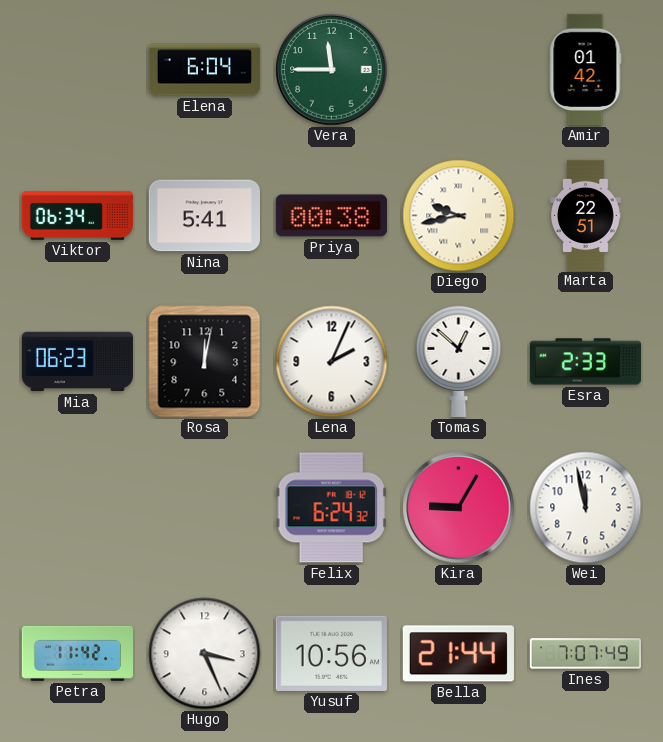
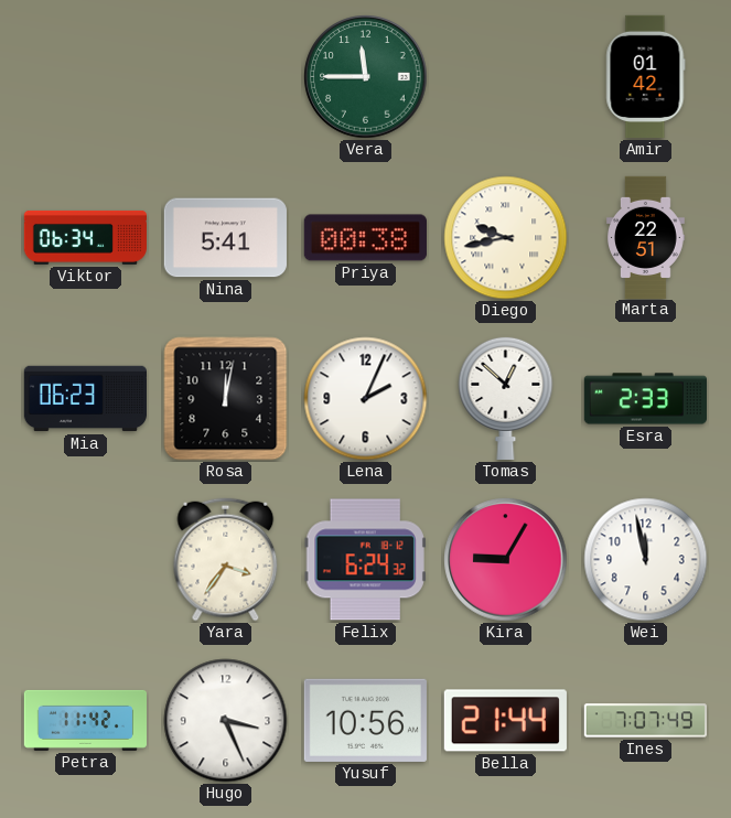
Elena: 6:04 -> none
Yara: none -> 3:36
